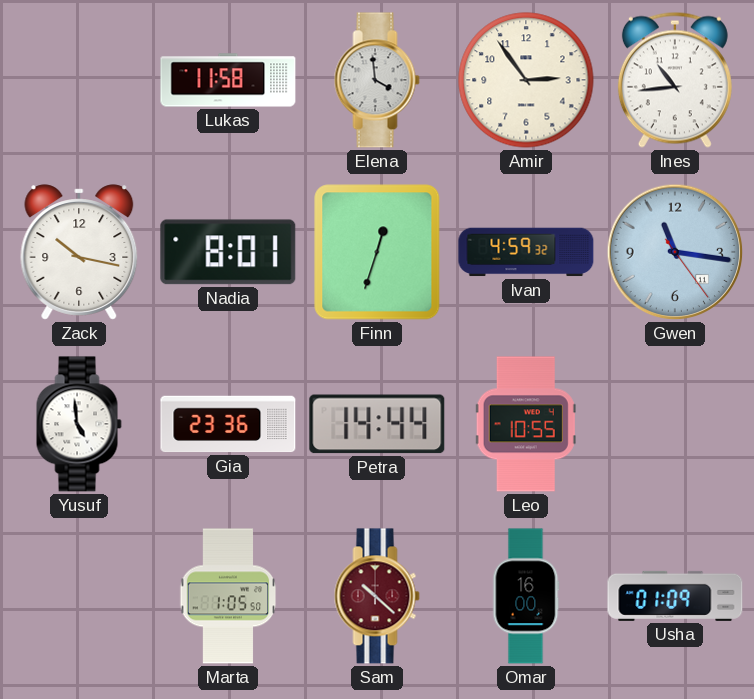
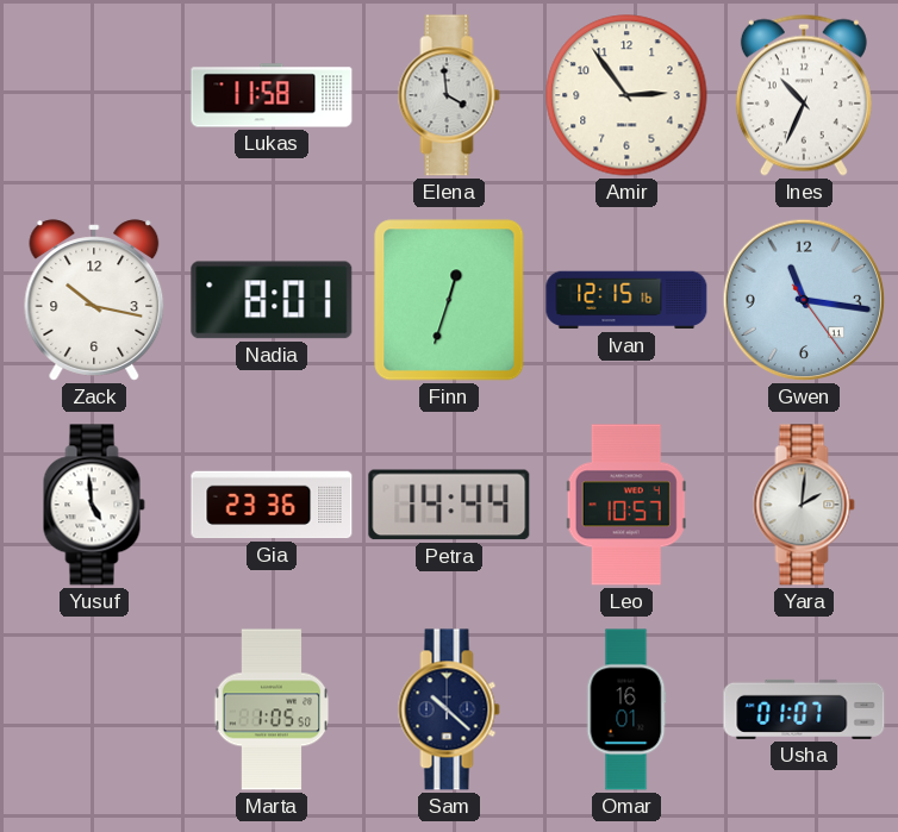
Ines: 10:44 -> 10:34
Ivan: 4:59 -> 12:15
Leo: 10:55 -> 10:57
Yara: none -> 2:01
Sam dial: burgundy -> navy
Omar: 16:00 -> 16:01
Usha: 01:09 -> 01:07
